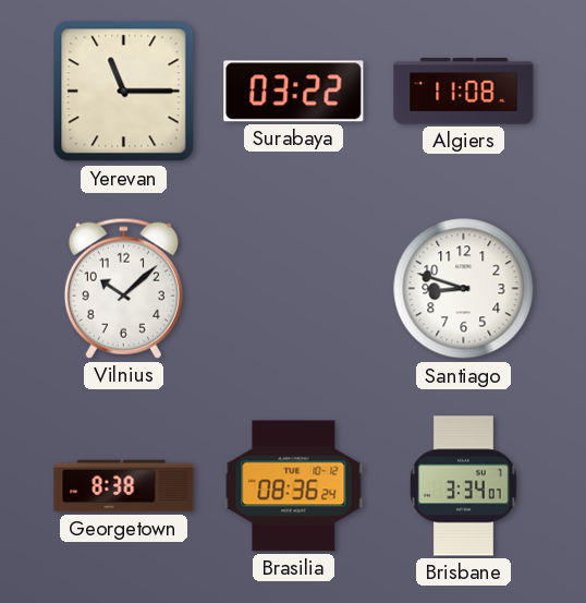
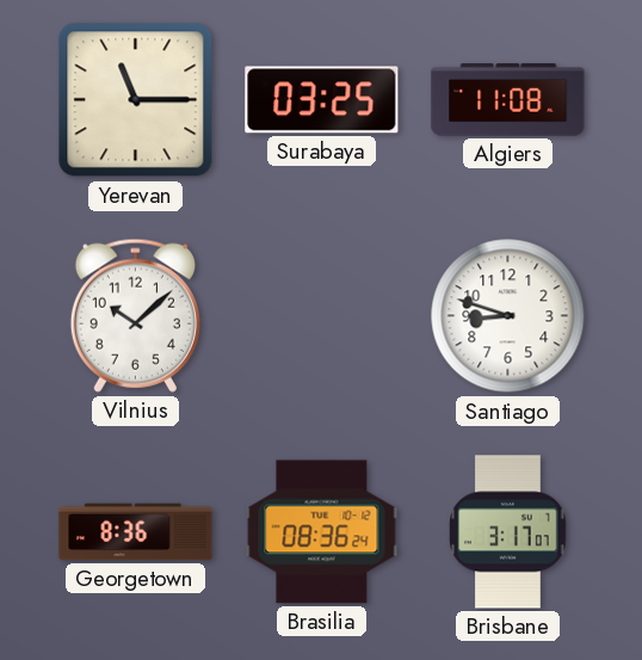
Surabaya: 03:22 -> 03:25
Georgetown: 8:38 -> 8:36
Brisbane: 3:34 -> 3:17
